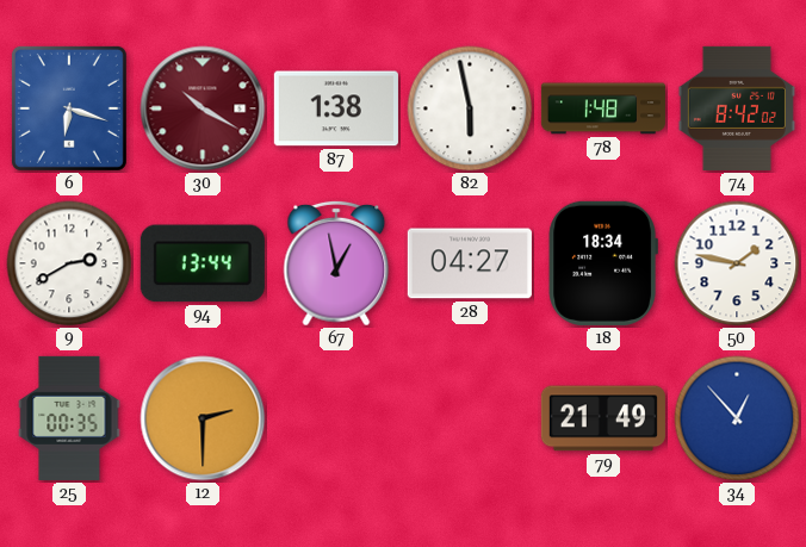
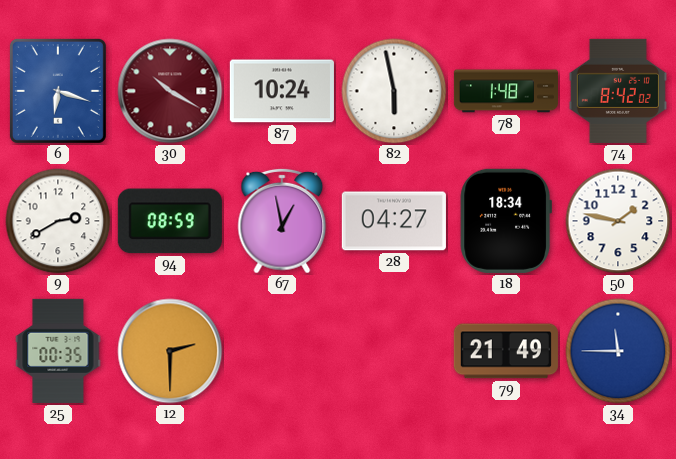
87: 1:38 -> 10:24
94: 13:44 -> 08:59
34: 12:53 -> 11:45
